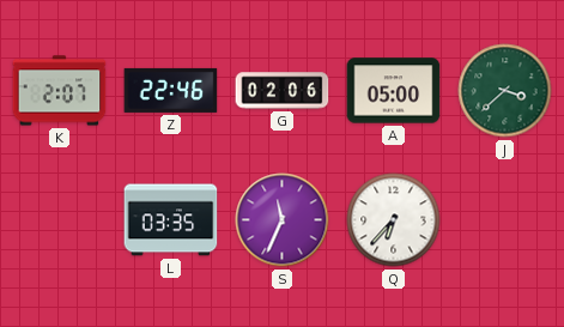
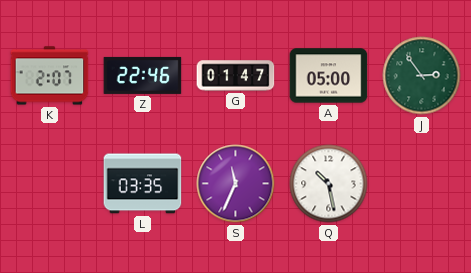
G: 02:06 -> 01:47
J: 3:38 -> 2:54
Q: 6:37 -> 10:28
